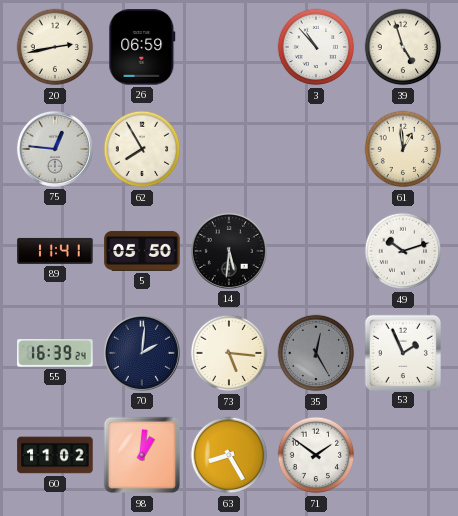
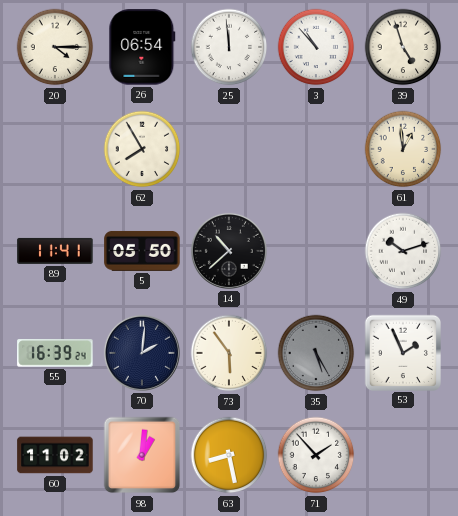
20: 2:43 -> 4:15
26: 06:59 -> 06:54
25: none -> 11:59
75: 12:46 -> none
14: 5:31 -> 10:38
73: 5:16 -> 5:54
35: 12:25 -> 5:25
63: 8:25 -> 8:28
71: 1:51 -> 1:53
